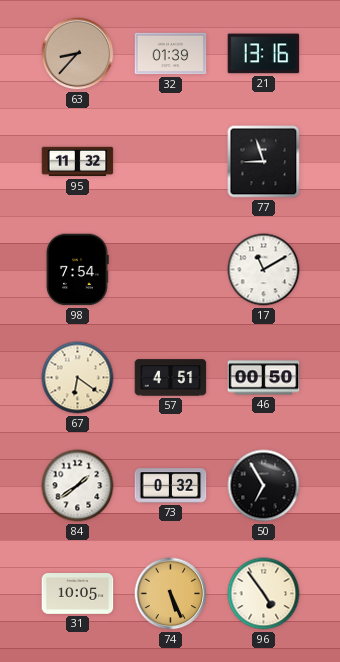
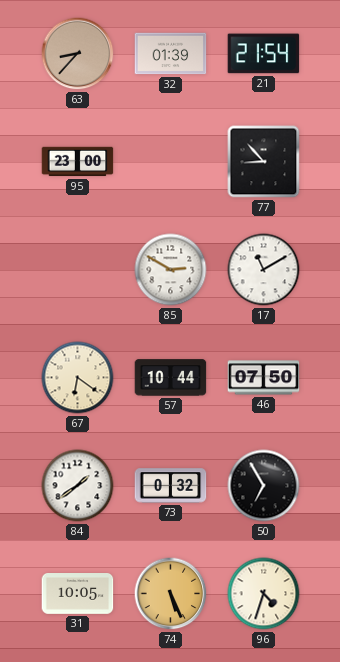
21: 13:16 -> 21:54
95: 11:32 -> 23:00
77: 8:57 -> 8:53
98: 7:54 -> none
85: none -> 2:50
57: 4:51 -> 10:44
46: 00:50 -> 07:50
96: 4:54 -> 4:33
